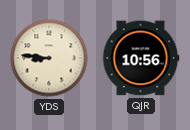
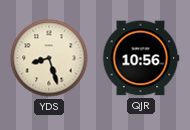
YDS: 8:46 -> 8:27
